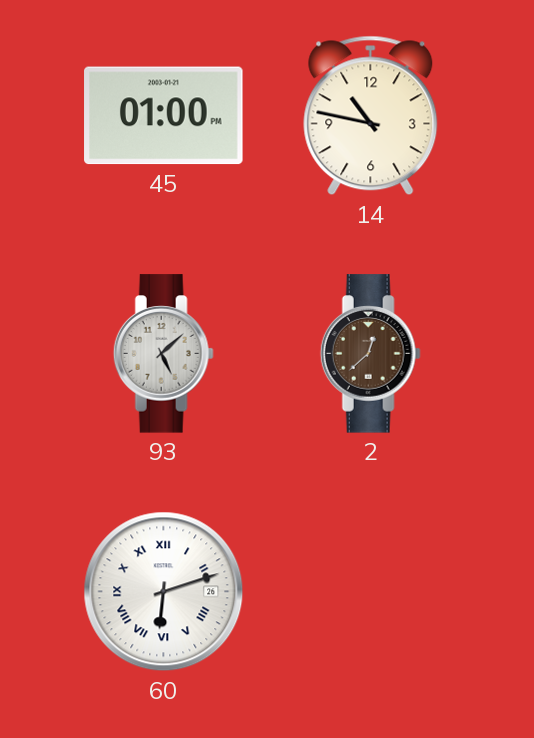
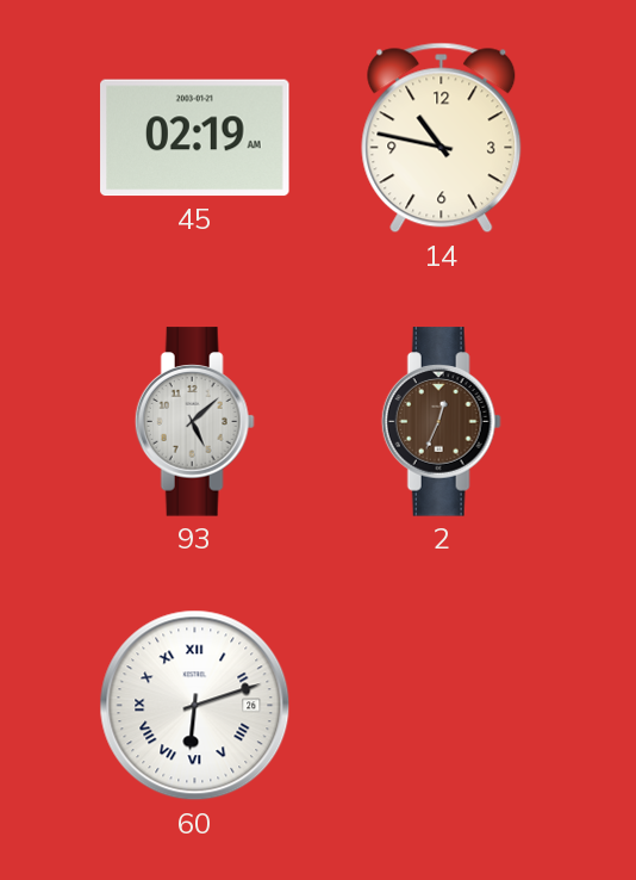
45: 01:00 -> 02:19
2: 12:38 -> 12:34
